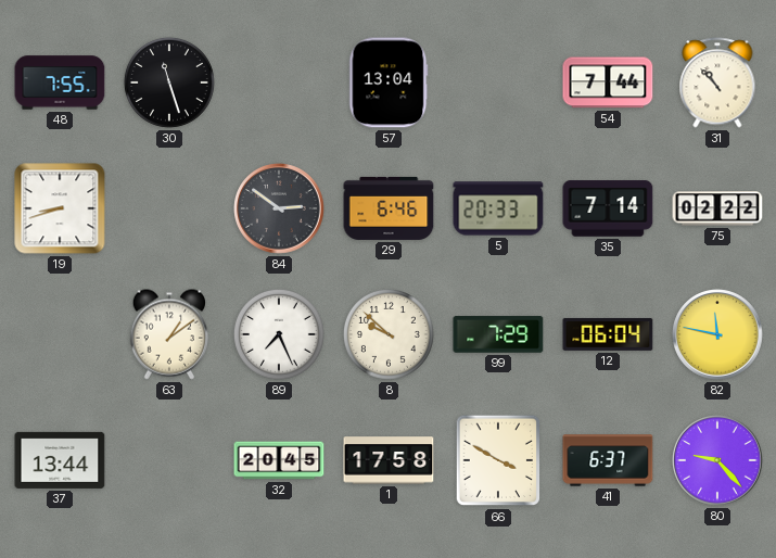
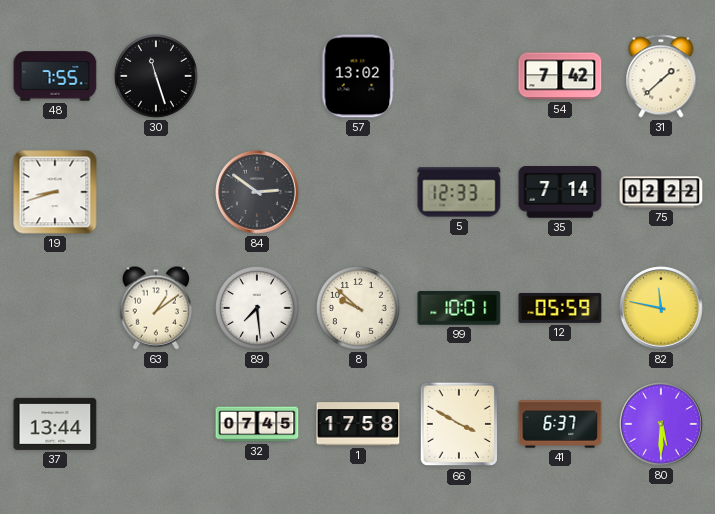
57: 13:04 -> 13:02
54: 7:44 -> 7:42
31: 10:53 -> 1:38
29: 6:46 -> none
5: 20:33 -> 12:33
89: 7:26 -> 7:29
99: 7:29 -> 10:01
12: 06:04 -> 05:59
32: 20:45 -> 07:45
80: 9:23 -> 5:30
